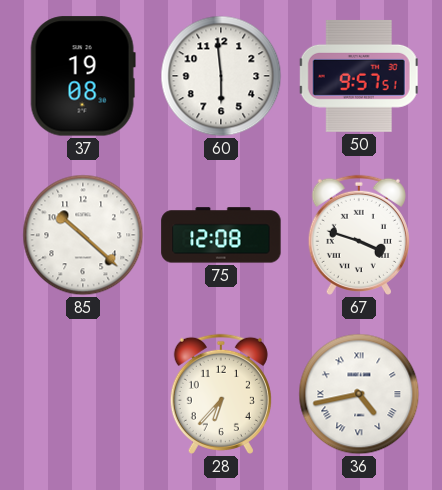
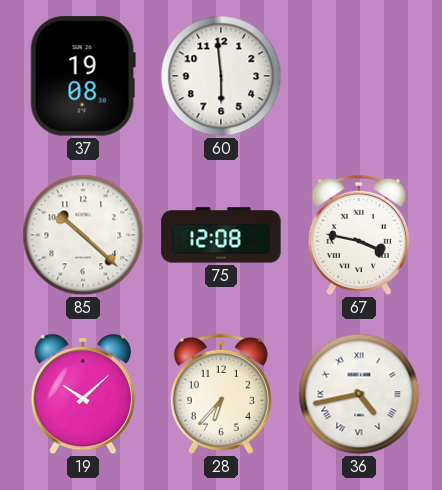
50: 9:57 -> none
67: 3:48 -> 3:47
19: none -> 10:08
